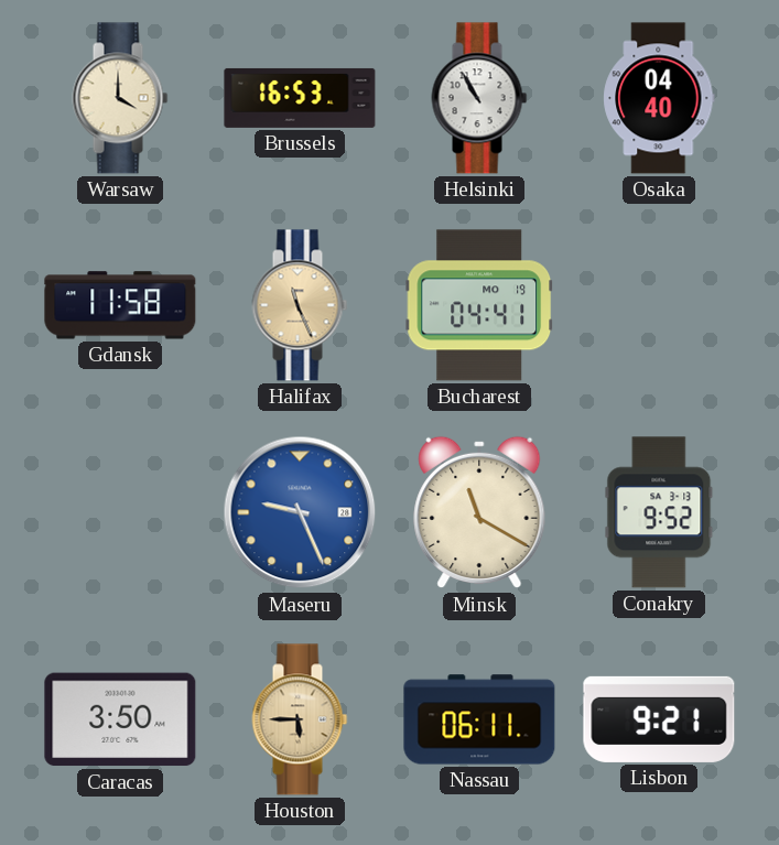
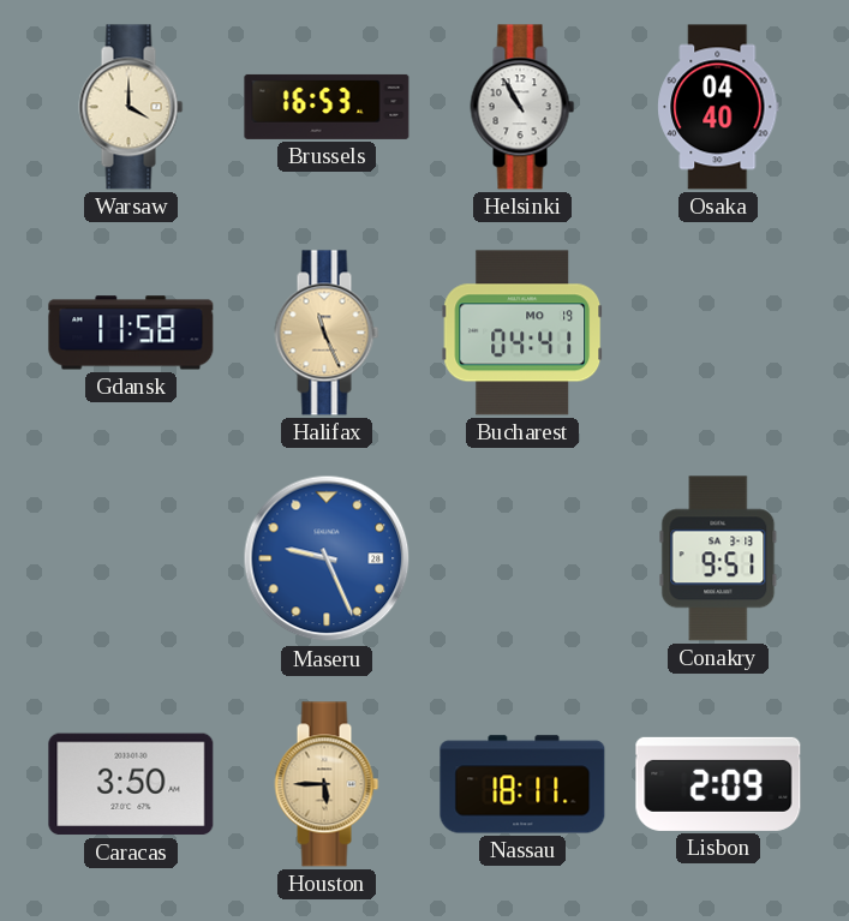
Minsk: 11:20 -> none
Conakry: 9:52 -> 9:51
Nassau: 06:11 -> 18:11
Lisbon: 9:21 -> 2:09
